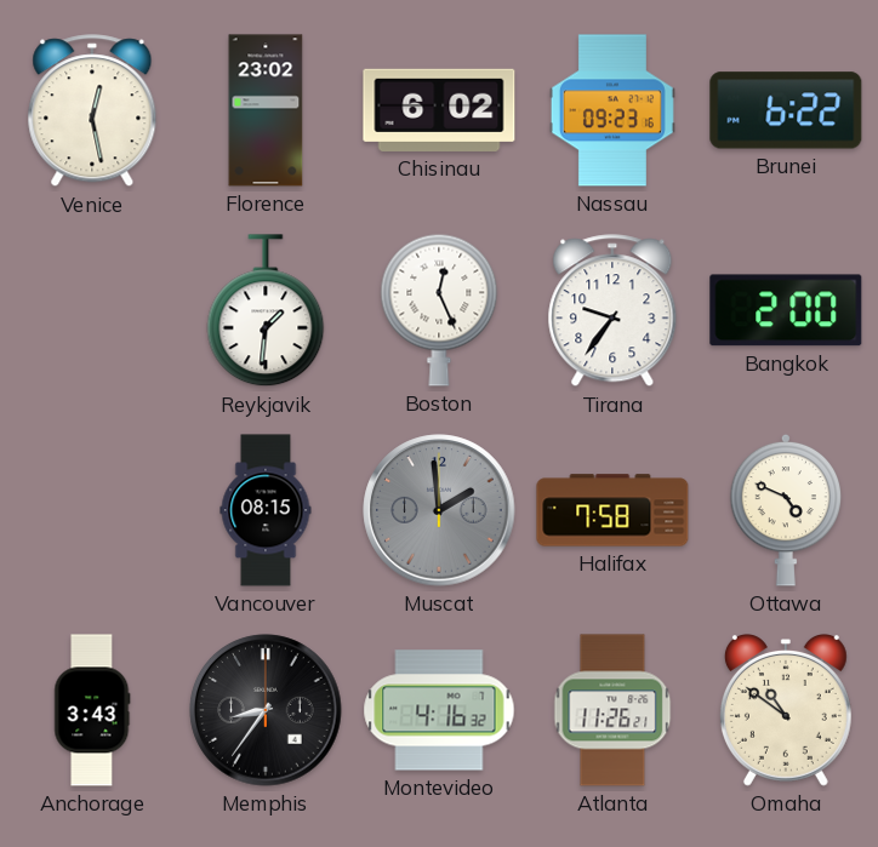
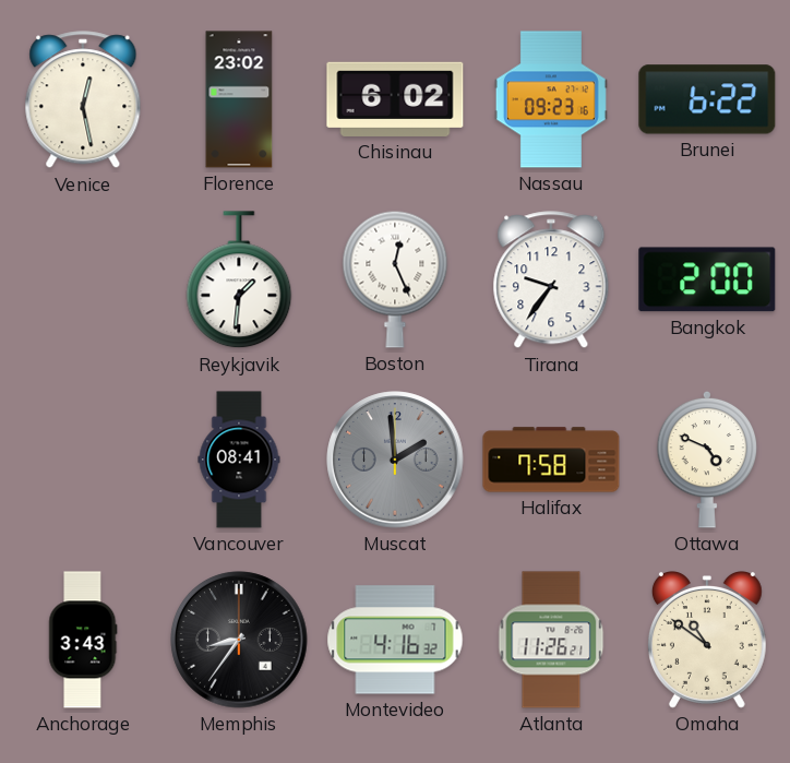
Vancouver: 08:15 -> 08:41
